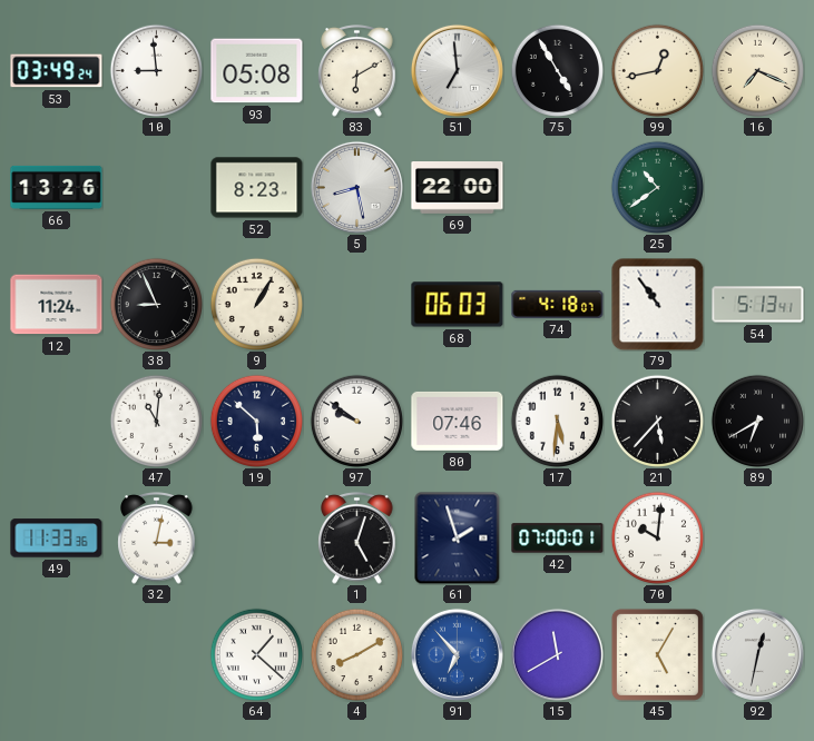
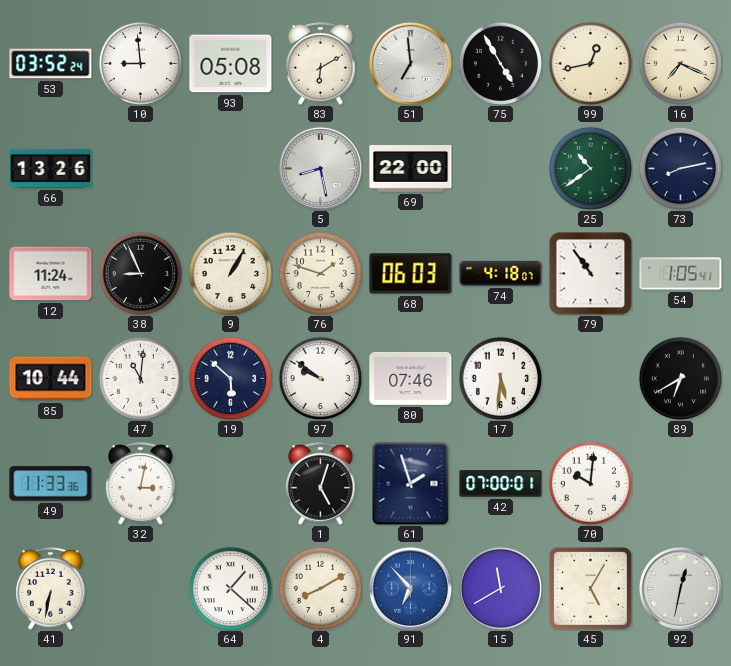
53: 03:49 -> 03:52
52: 8:23 -> none
73: none -> 8:13
76: none -> 1:48
54: 5:13 -> 1:05
85: none -> 10:44
21: 5:37 -> none
41: none -> 6:32
